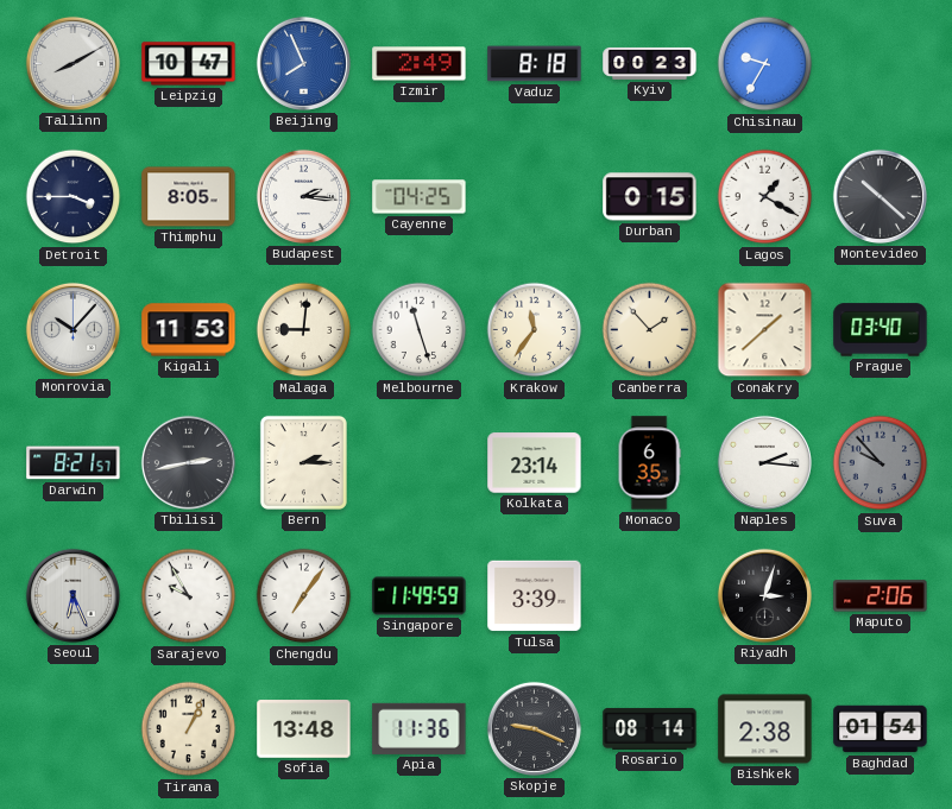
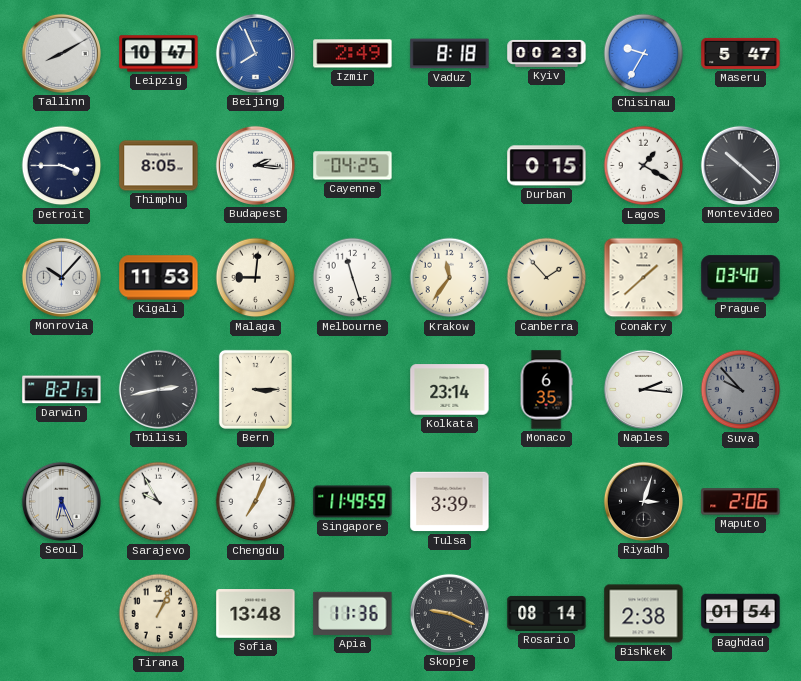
Maseru: none -> 5:47
Bern: 2:15 -> 3:15
Chengdu: 7:06 -> 7:04
